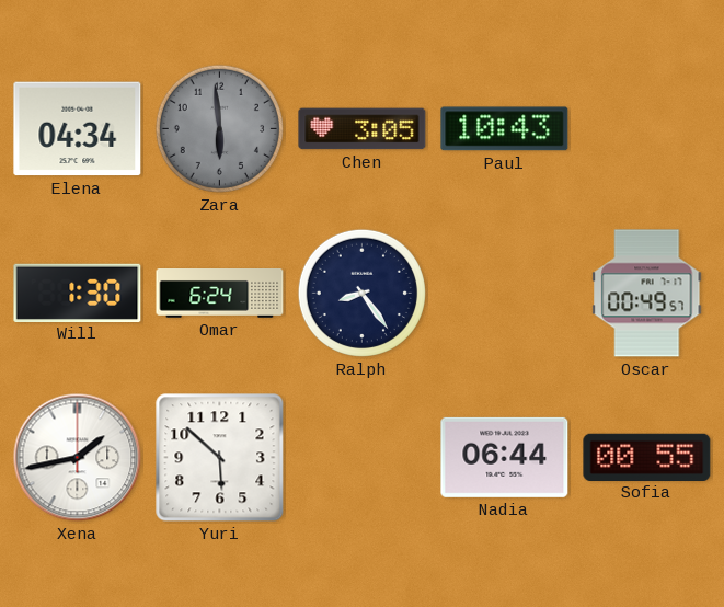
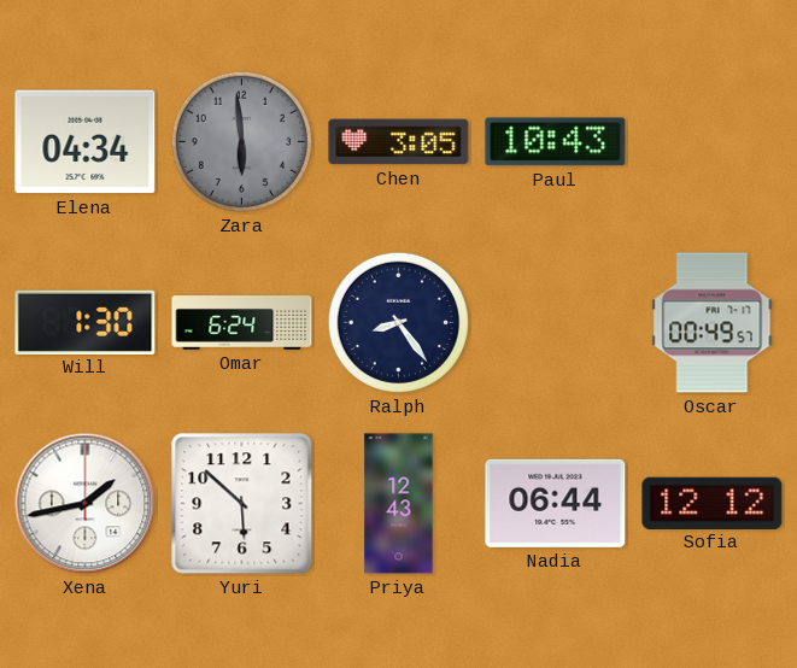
Priya: none -> 12:43
Sofia: 00:55 -> 12:12
